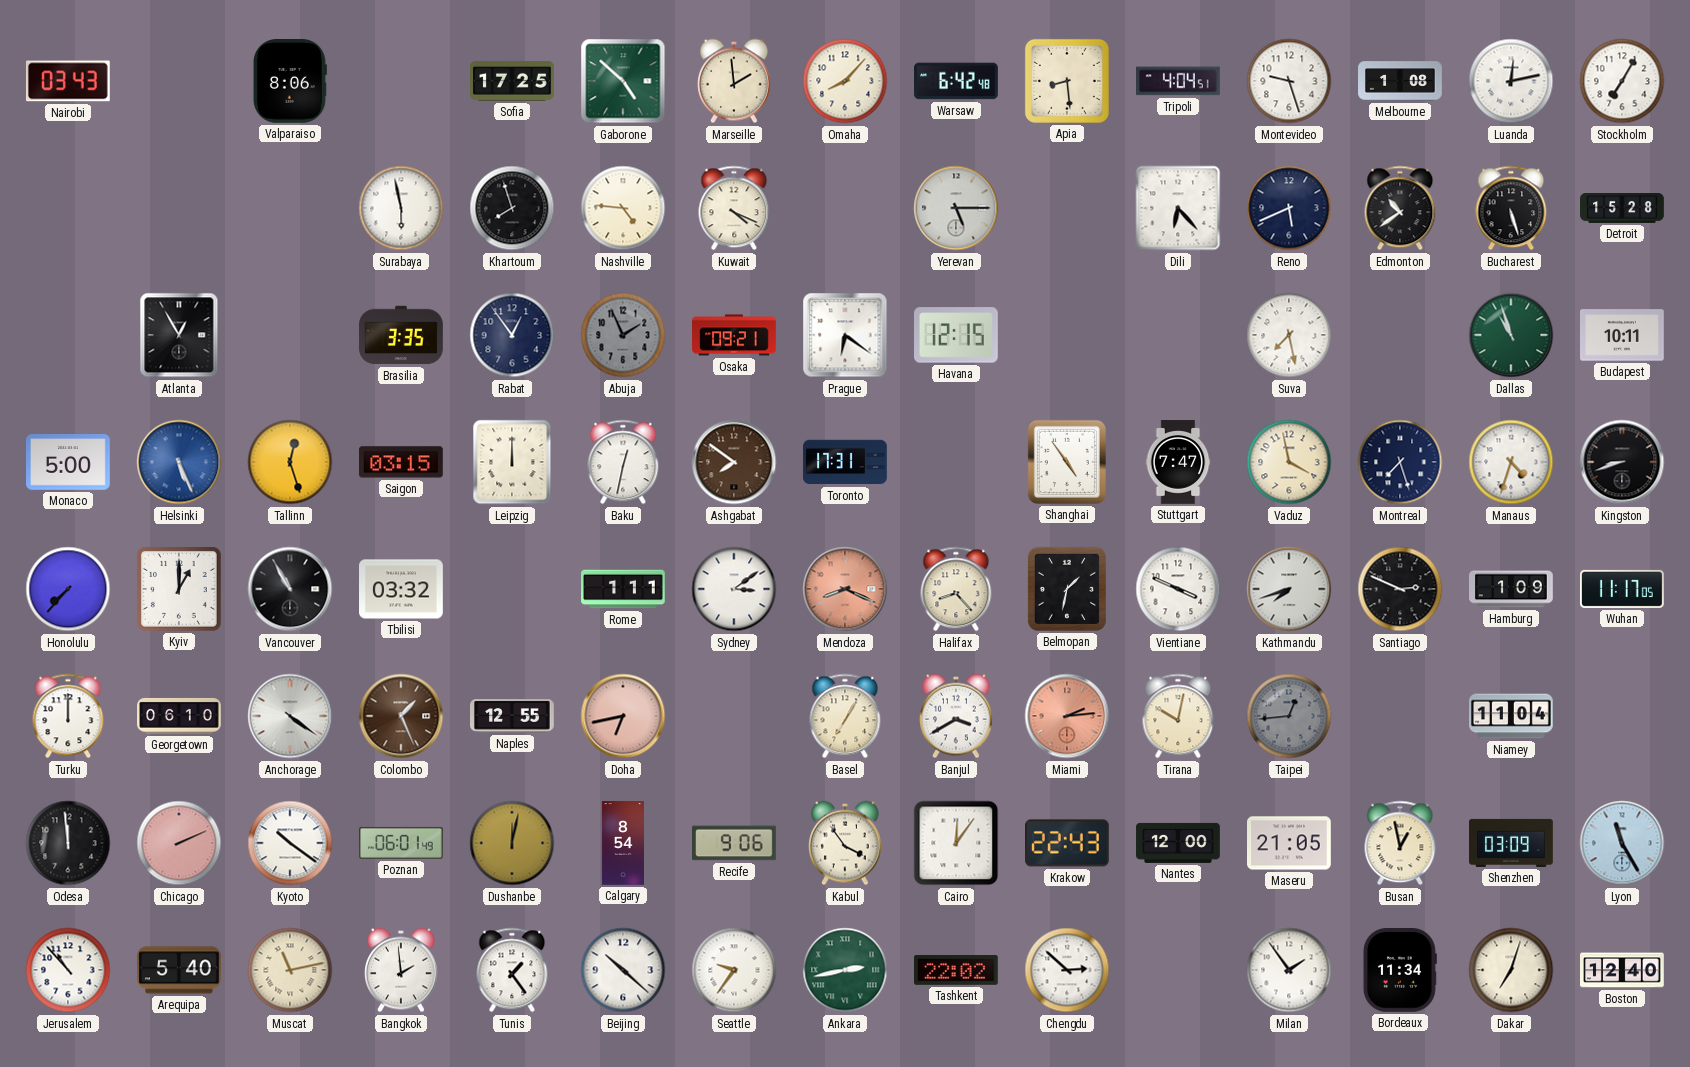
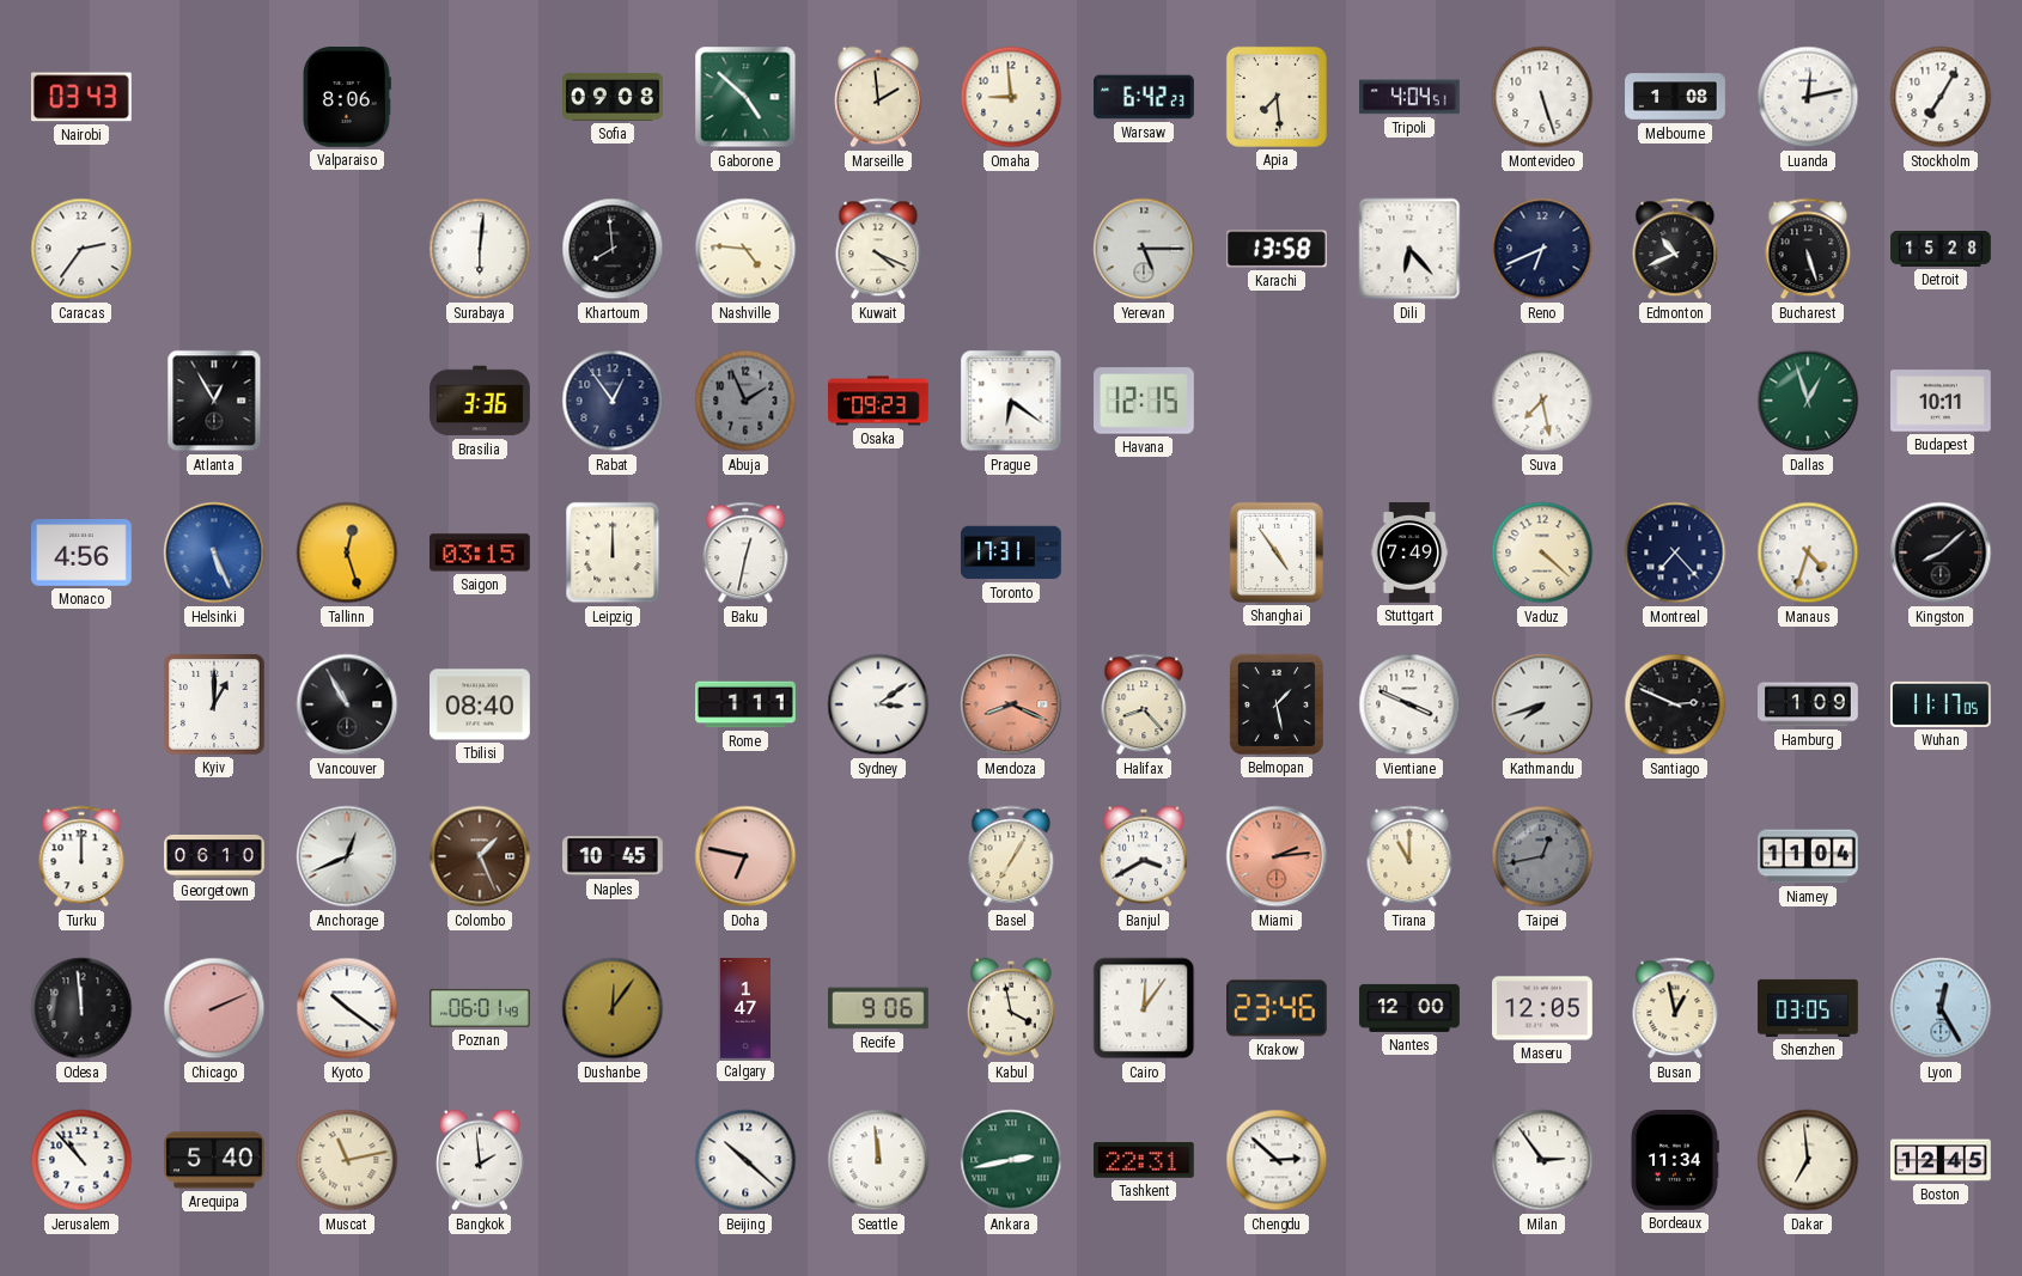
Sofia: 17:25 -> 09:08
Omaha: 8:07 -> 8:59
Warsaw: 6:42:48 -> 6:42:23
Apia: 8:29 -> 7:29
Montevideo: 9:27 -> 5:27
Caracas: none -> 2:36
Surabaya: 5:58 -> 6:01
Khartoum: 7:57 -> 7:59
Karachi: none -> 13:58
Reno: 5:41 -> 6:41
Edmonton: 10:39 -> 10:41
Brasilia: 3:35 -> 3:36
Osaka: 09:21 -> 09:23
Dallas: 10:57 -> 12:57
Monaco: 5:00 -> 4:56
Ashgabat: 7:51 -> none
Stuttgart: 7:47 -> 7:49
Vaduz: 3:58 -> 4:22
Montreal: 7:27 -> 7:23
Kingston: 8:42 -> 8:08
Honolulu: 7:37 -> none
Tbilisi: 03:32 -> 08:40
Belmopan: 1:32 -> 1:28
Anchorage: 4:21 -> 12:41
Naples: 12:55 -> 10:45
Doha: 6:43 -> 6:47
Tirana: 10:02 -> 11:00
Taipei: 12:44 -> 12:43
Dushanbe: 12:02 -> 12:06
Calgary: 8:54 -> 1:47
Kabul: 3:54 -> 3:58
Krakow: 22:43 -> 23:46
Maseru: 21:05 -> 12:05
Shenzhen: 03:09 -> 03:05
Lyon: 11:25 -> 12:25
Tunis: 1:24 -> none
Seattle: 9:36 -> 11:59
Tashkent: 22:02 -> 22:31
Milan: 1:54 -> 2:54
Dakar: 7:03 -> 6:59
Boston: 12:40 -> 12:45
